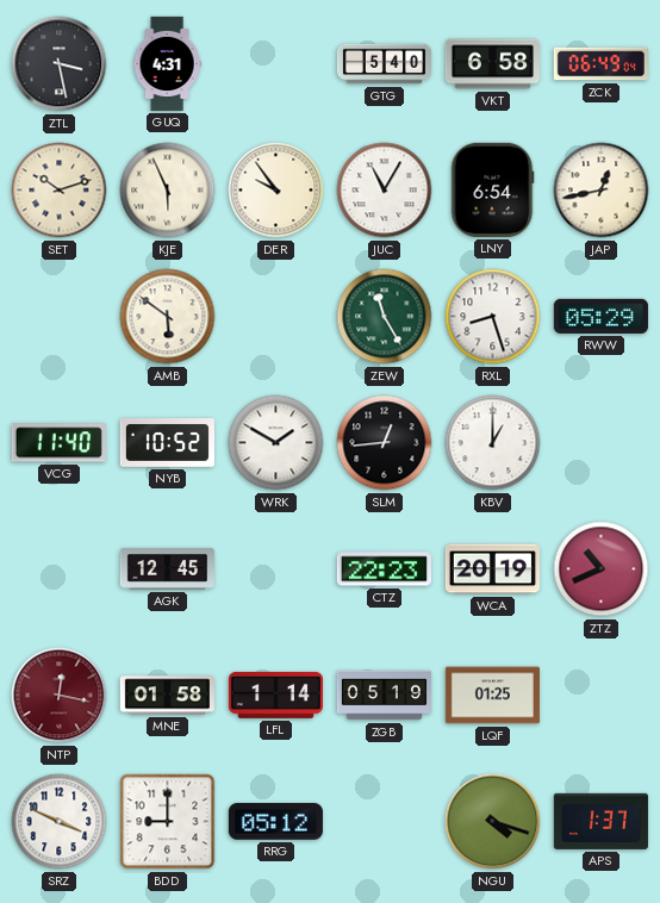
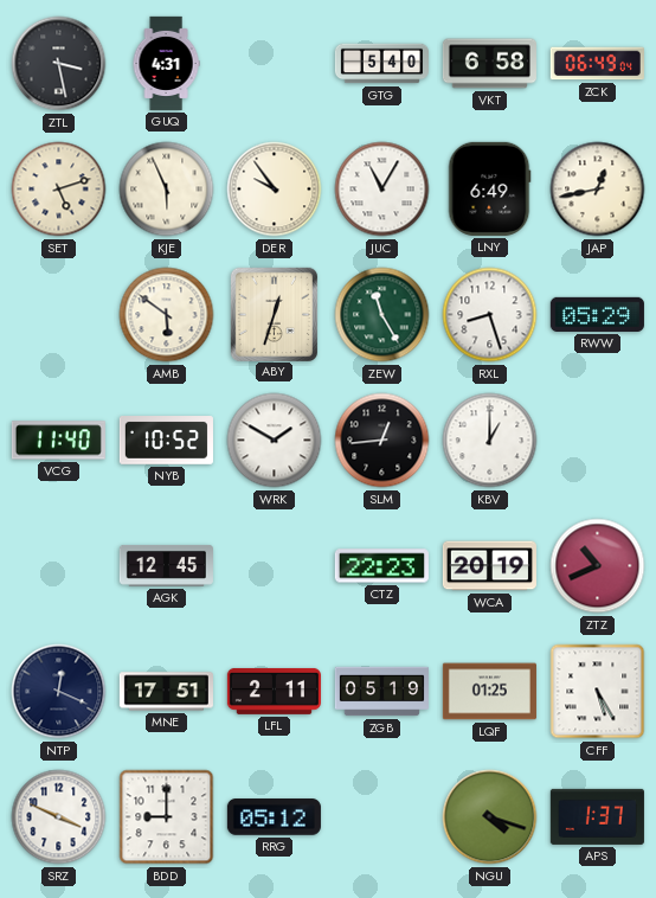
SET: 10:12 -> 5:12
LNY: 6:54 -> 6:49
ABY: none -> 12:33
NTP: 12:17 -> 12:19
NTP dial: burgundy -> navy
MNE: 01:58 -> 17:51
LFL: 1:14 -> 2:11
CFF: none -> 5:25
